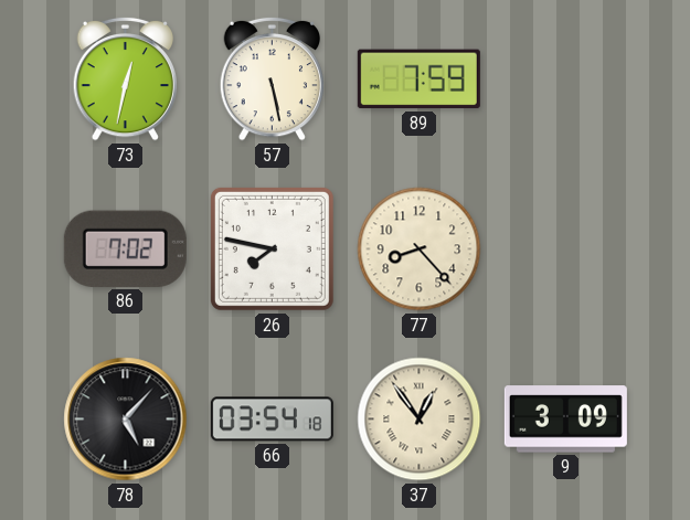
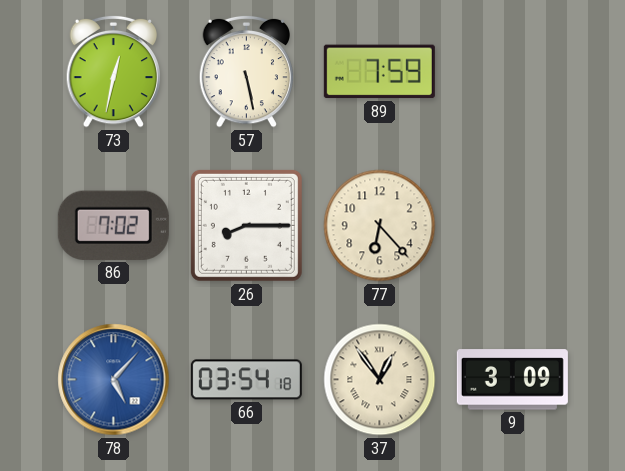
26: 7:47 -> 8:15
77: 8:23 -> 6:23
78 dial: black -> blue
